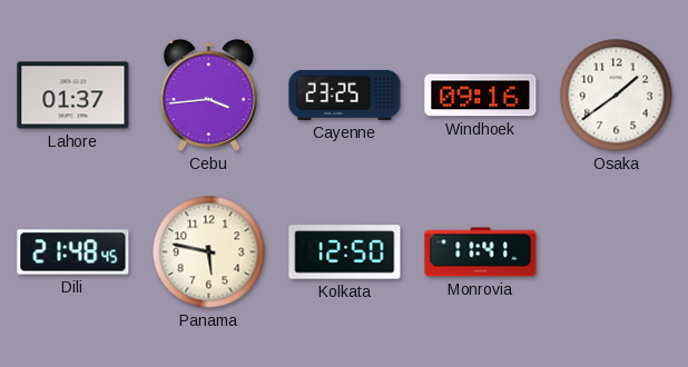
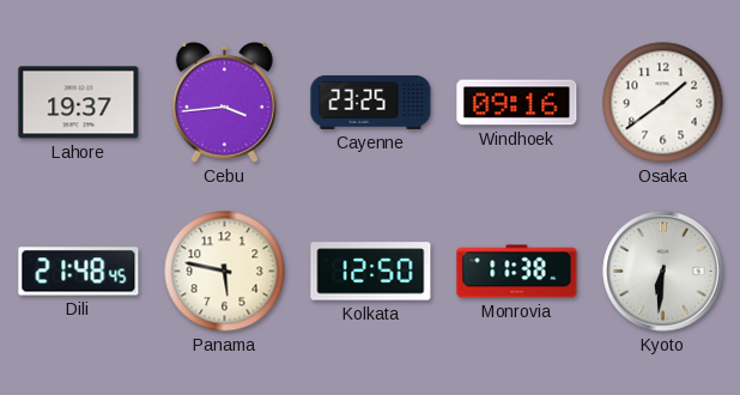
Lahore: 01:37 -> 19:37
Monrovia: 11:41 -> 11:38
Kyoto: none -> 6:31
